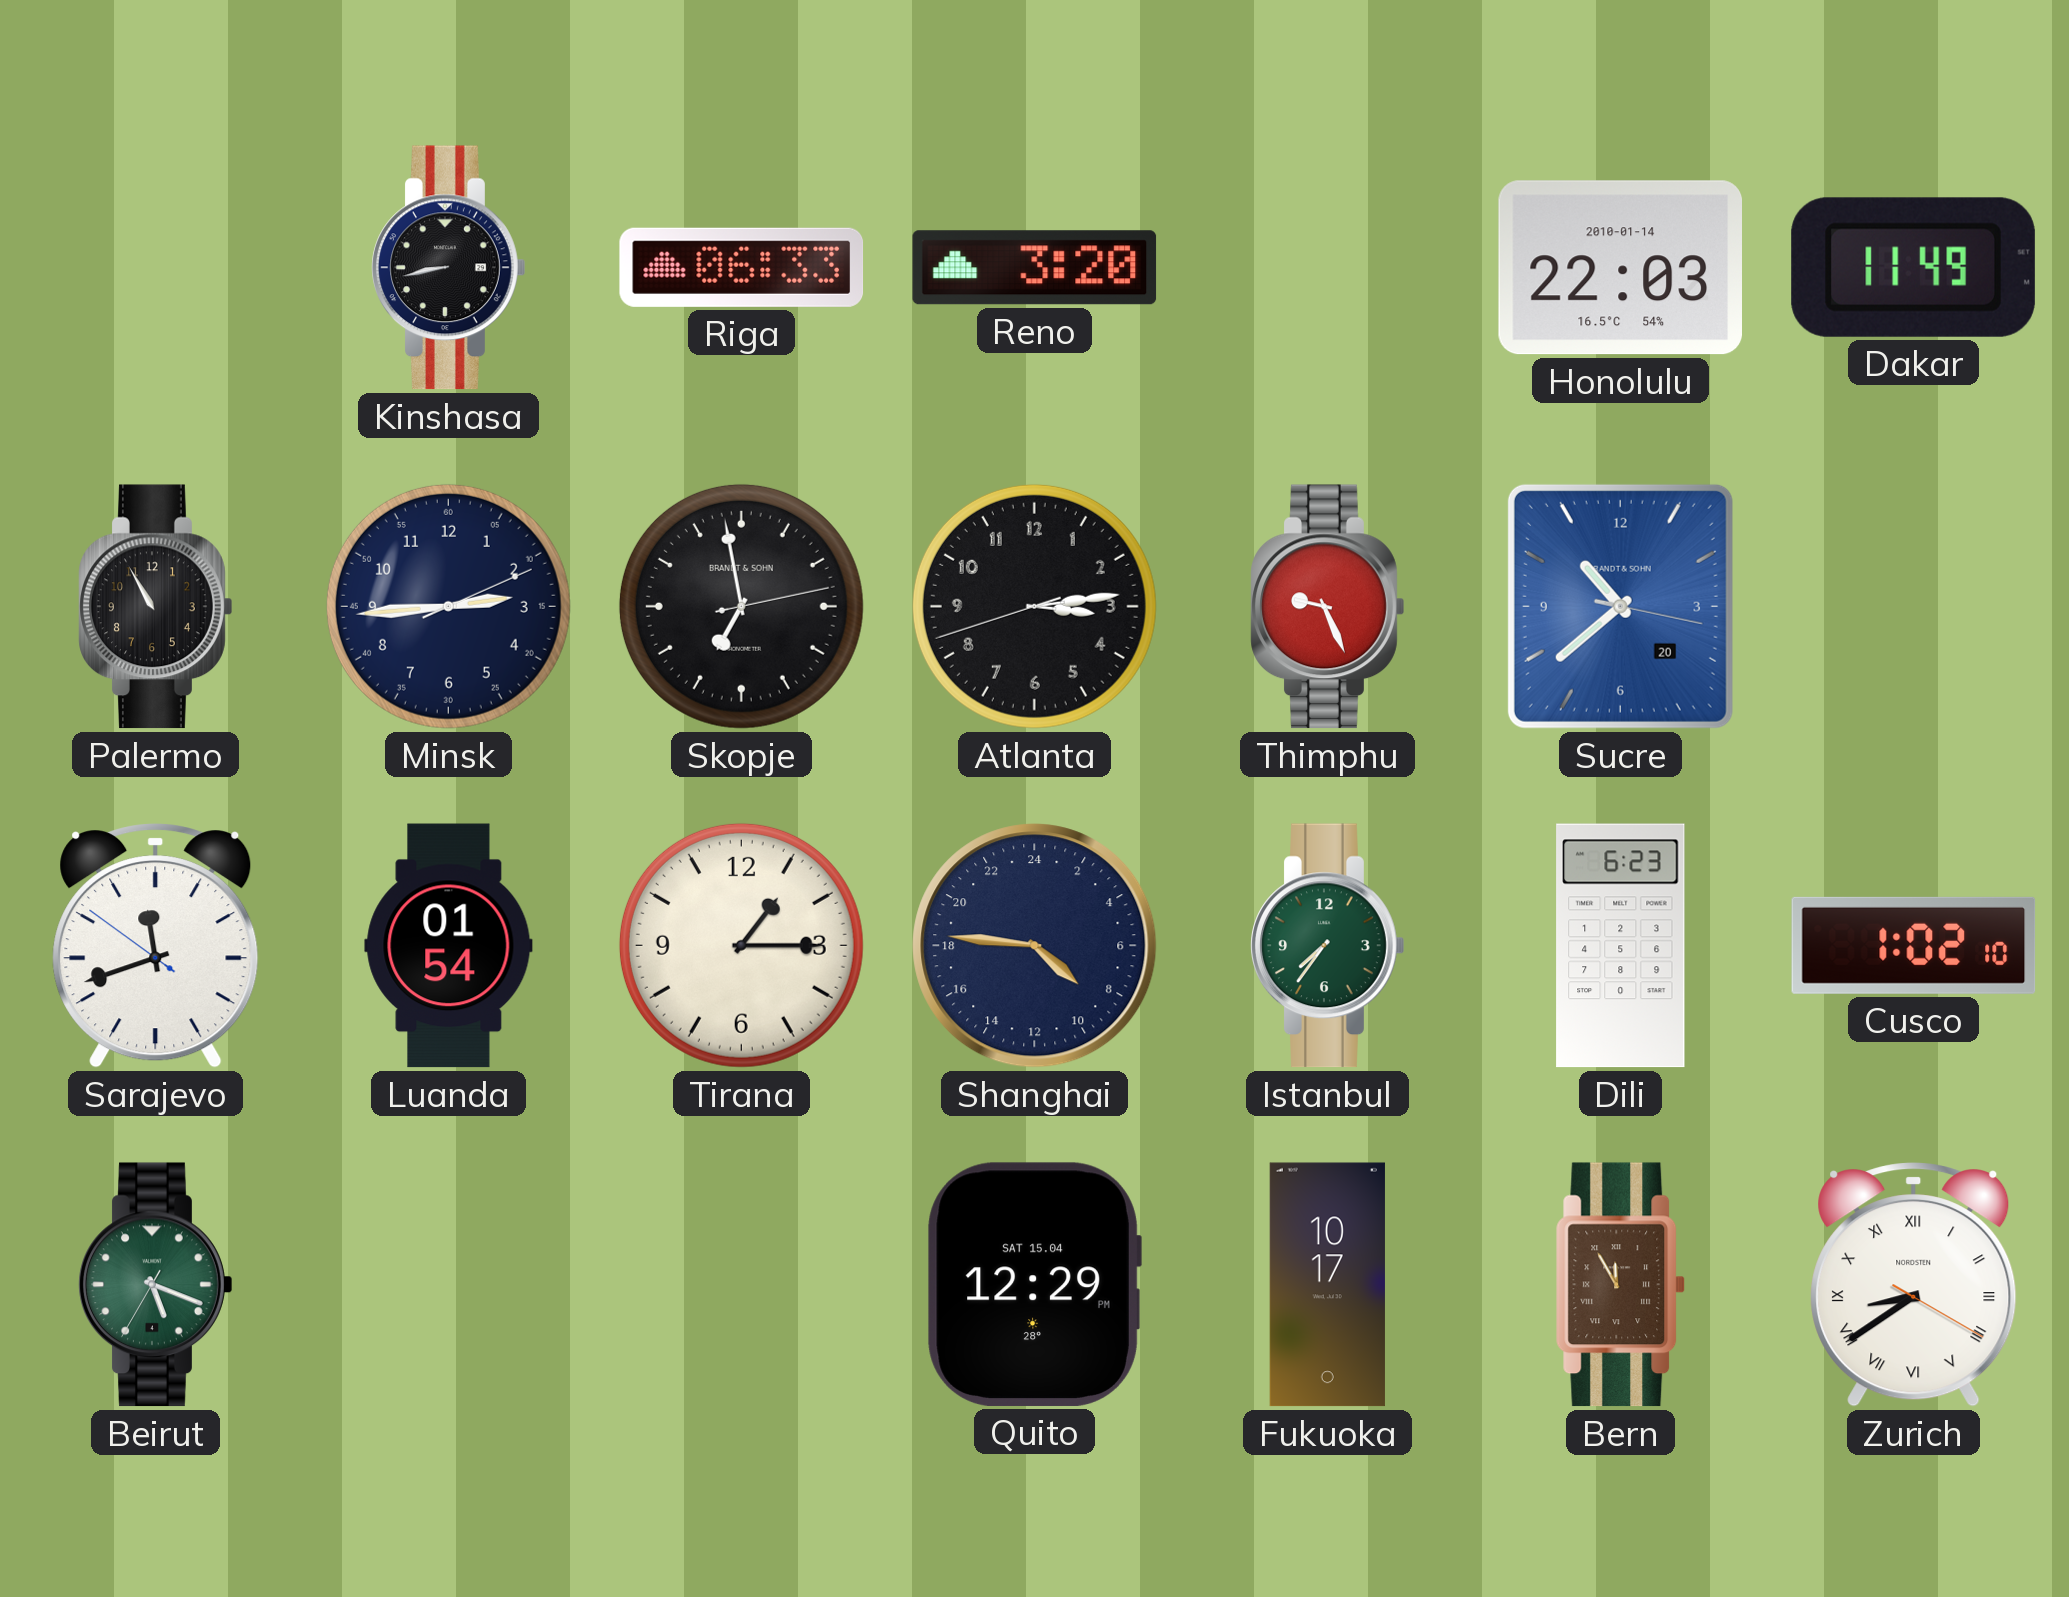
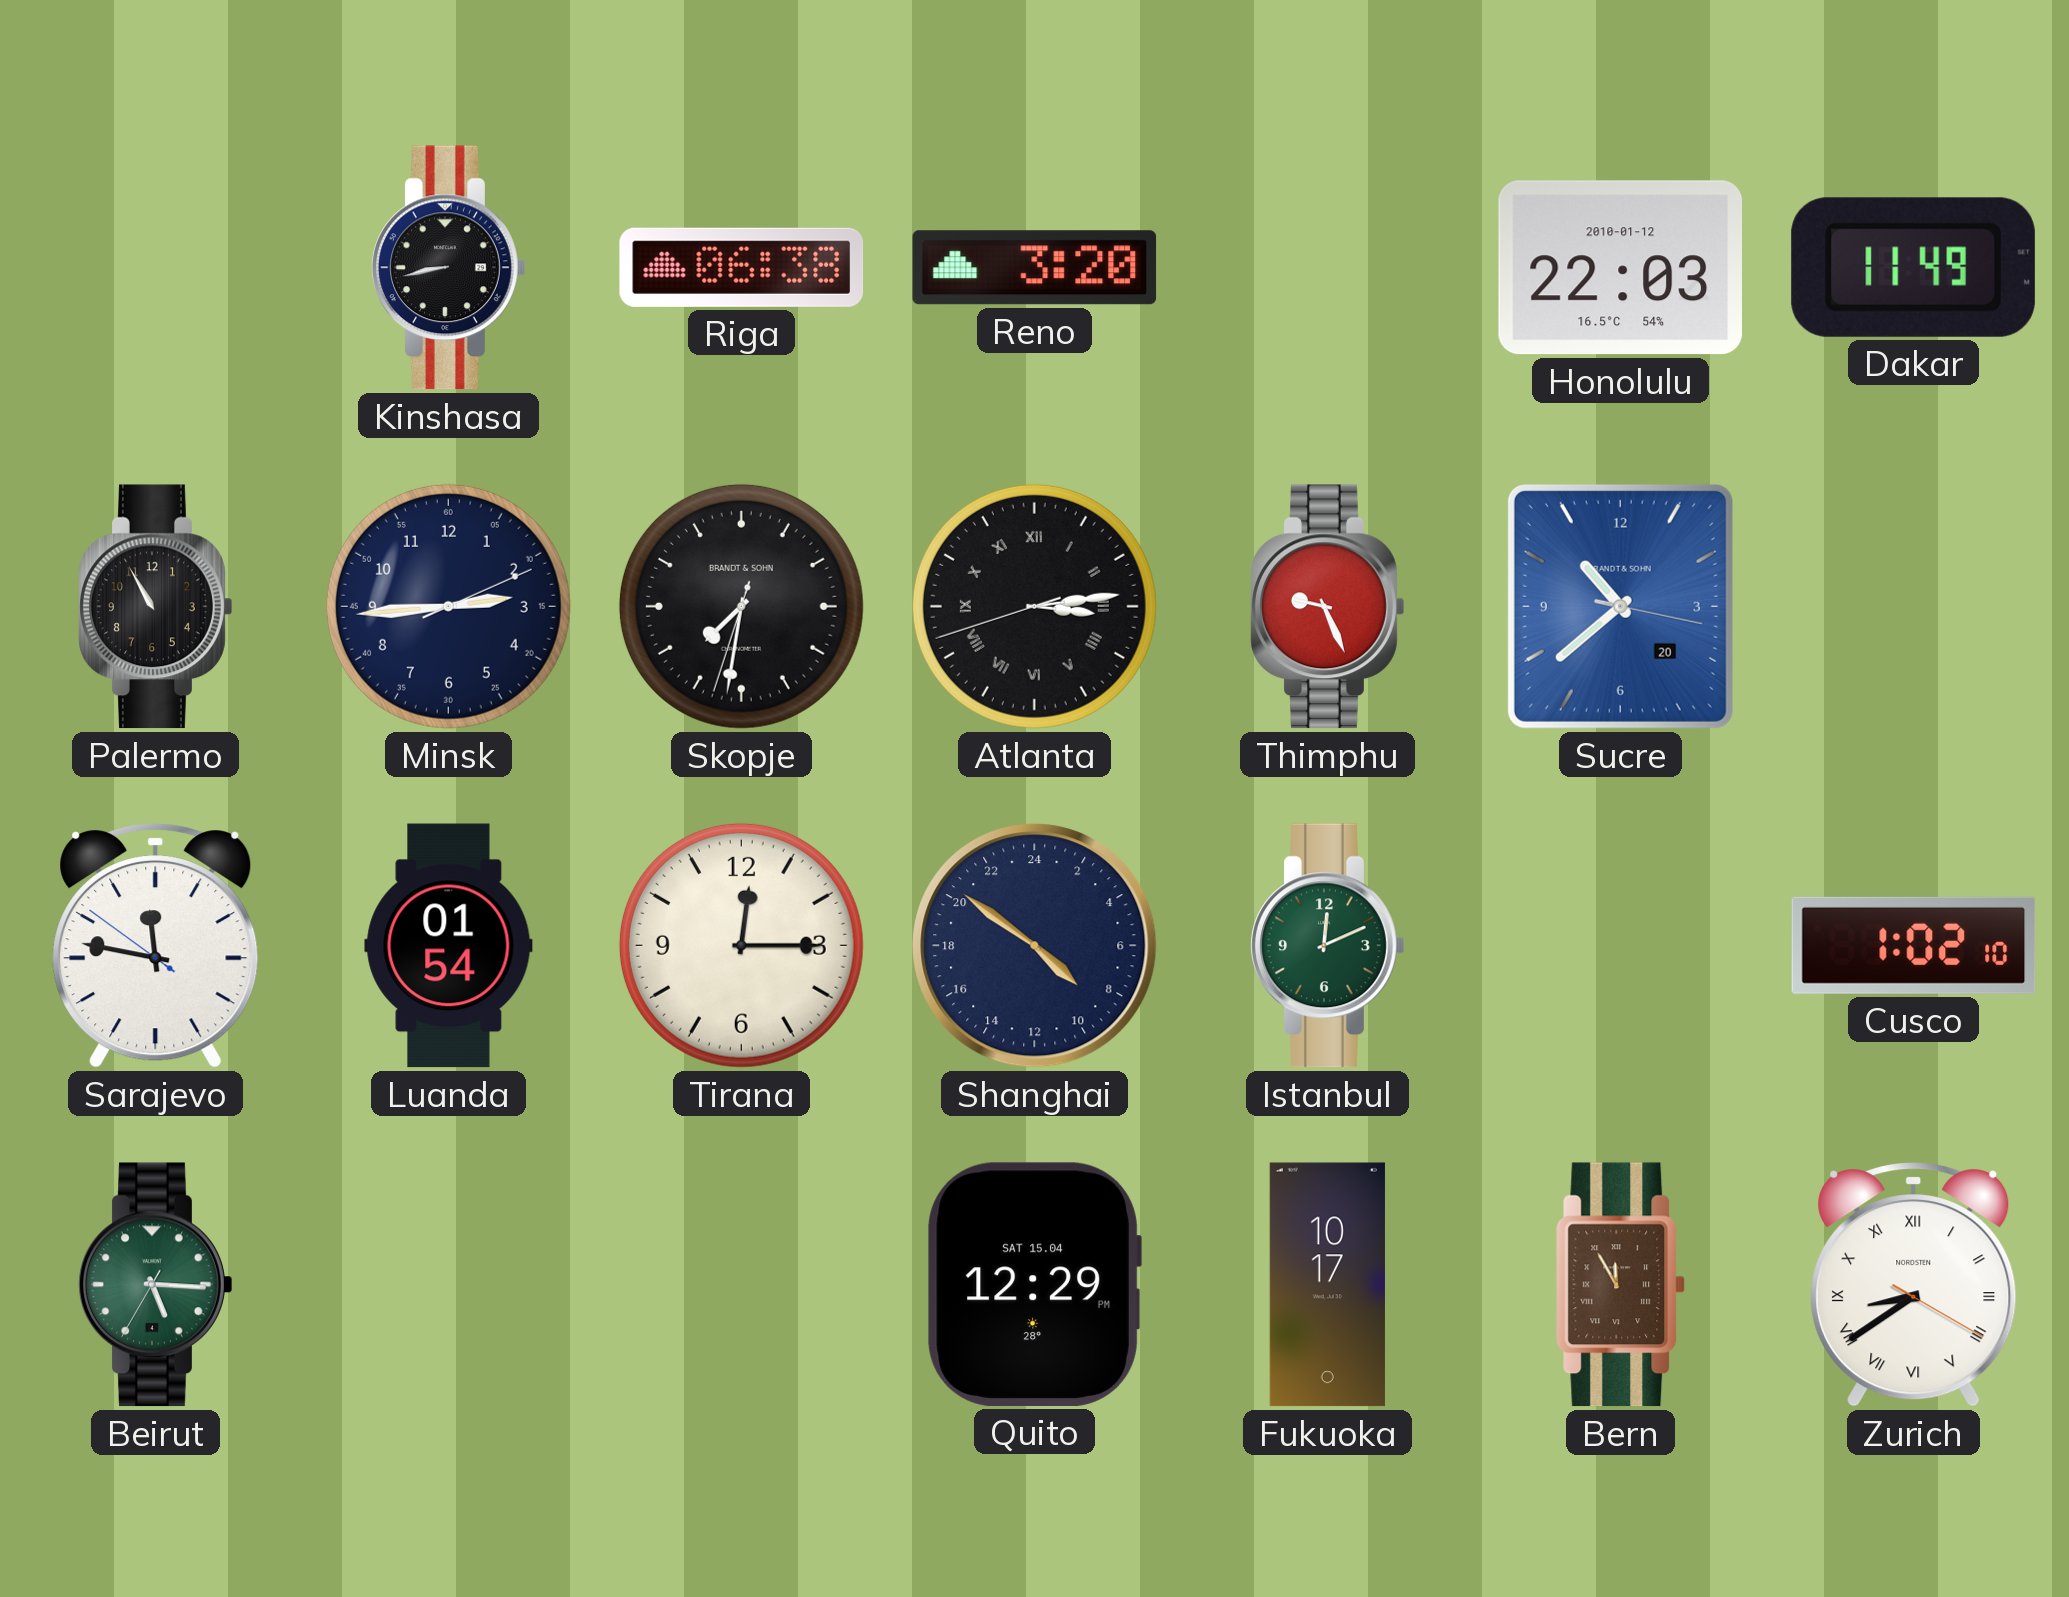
Riga: 06:33 -> 06:38
Honolulu date: 2010-01-14 -> 2010-01-12
Skopje: 6:58 -> 7:31
Atlanta numerals: Arabic -> Roman
Sarajevo: 11:41 -> 11:46
Tirana: 1:15 -> 12:15
Shanghai: 8:46 -> 8:51
Istanbul: 7:36 -> 12:11
Dili: 6:23 -> none
Beirut: 5:18 -> 5:15
